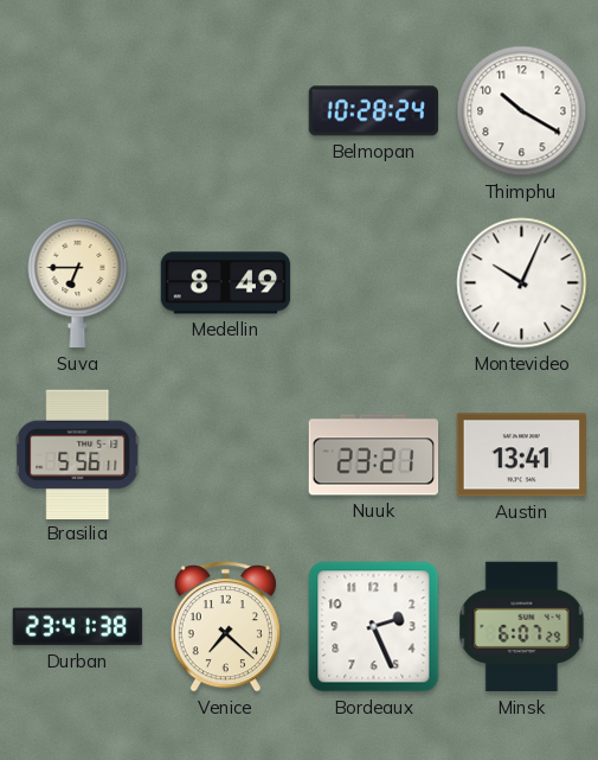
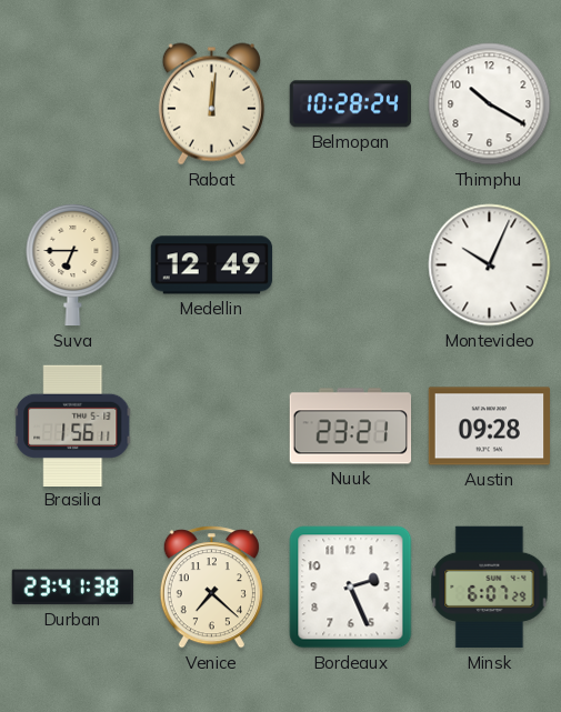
Rabat: none -> 12:01
Medellin: 8:49 -> 12:49
Brasilia: 5:56 -> 1:56
Austin: 13:41 -> 09:28
